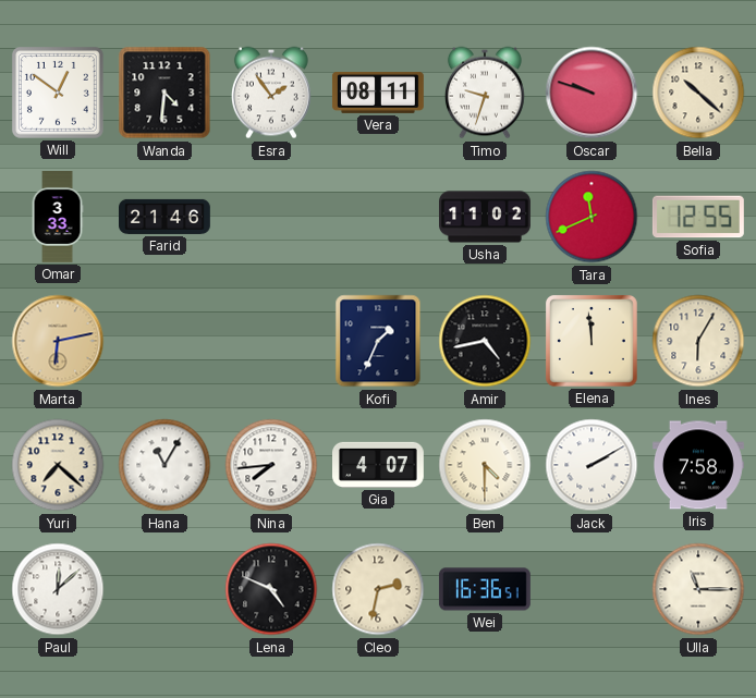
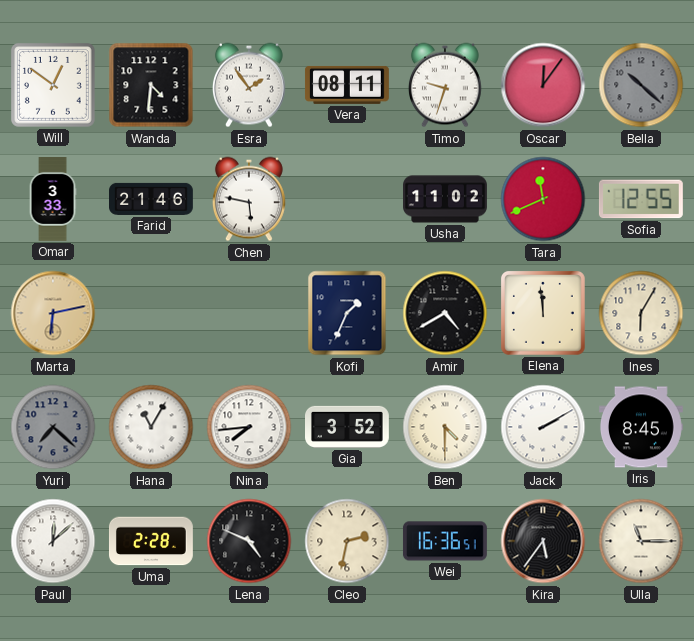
Oscar: 9:48 -> 12:06
Bella dial: cream -> grey
Chen: none -> 5:47
Amir: 4:43 -> 4:40
Yuri dial: cream -> grey
Gia: 4:07 -> 3:52
Iris: 7:58 -> 8:45
Uma: none -> 2:28
Kira: none -> 5:36
